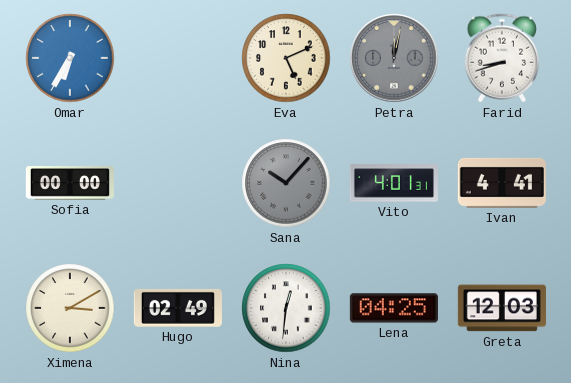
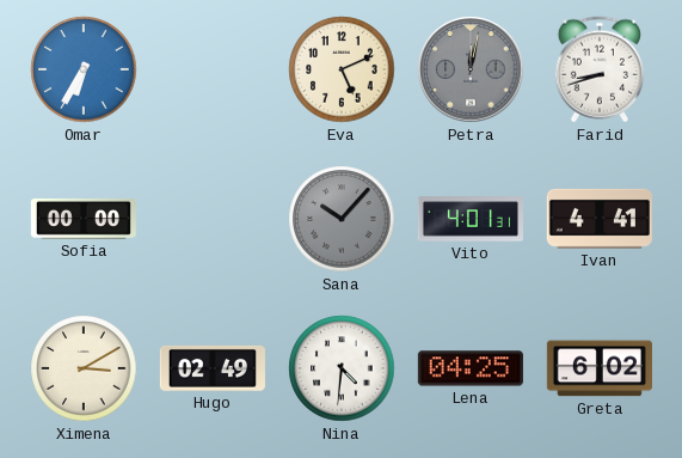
Nina: 12:31 -> 4:31
Greta: 12:03 -> 6:02
